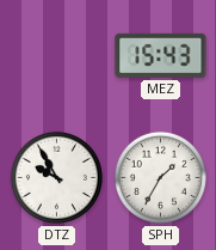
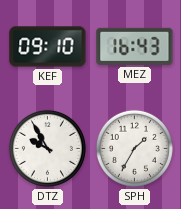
KEF: none -> 09:10
MEZ: 15:43 -> 16:43
